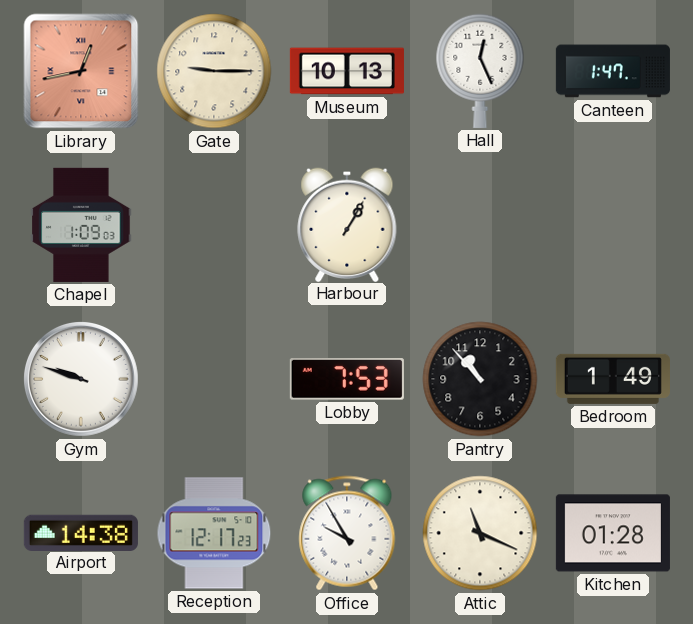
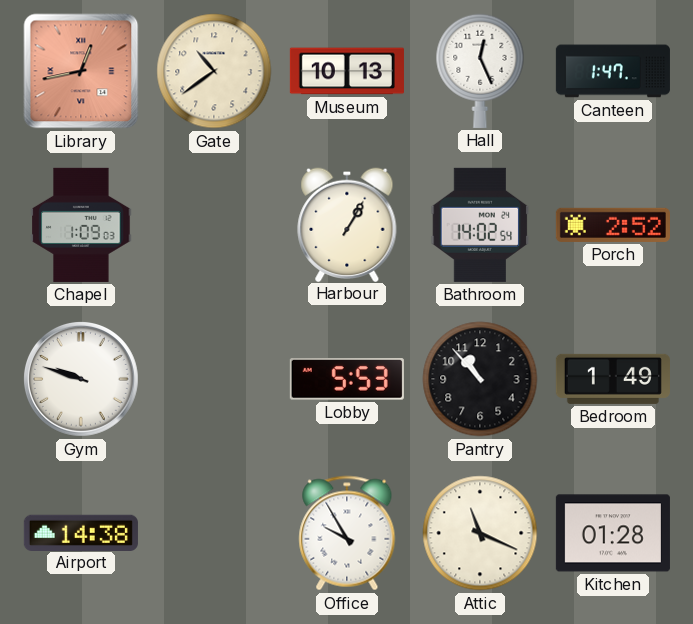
Gate: 9:15 -> 10:39
Bathroom: none -> 14:02
Porch: none -> 2:52
Lobby: 7:53 -> 5:53
Reception: 12:17 -> none
